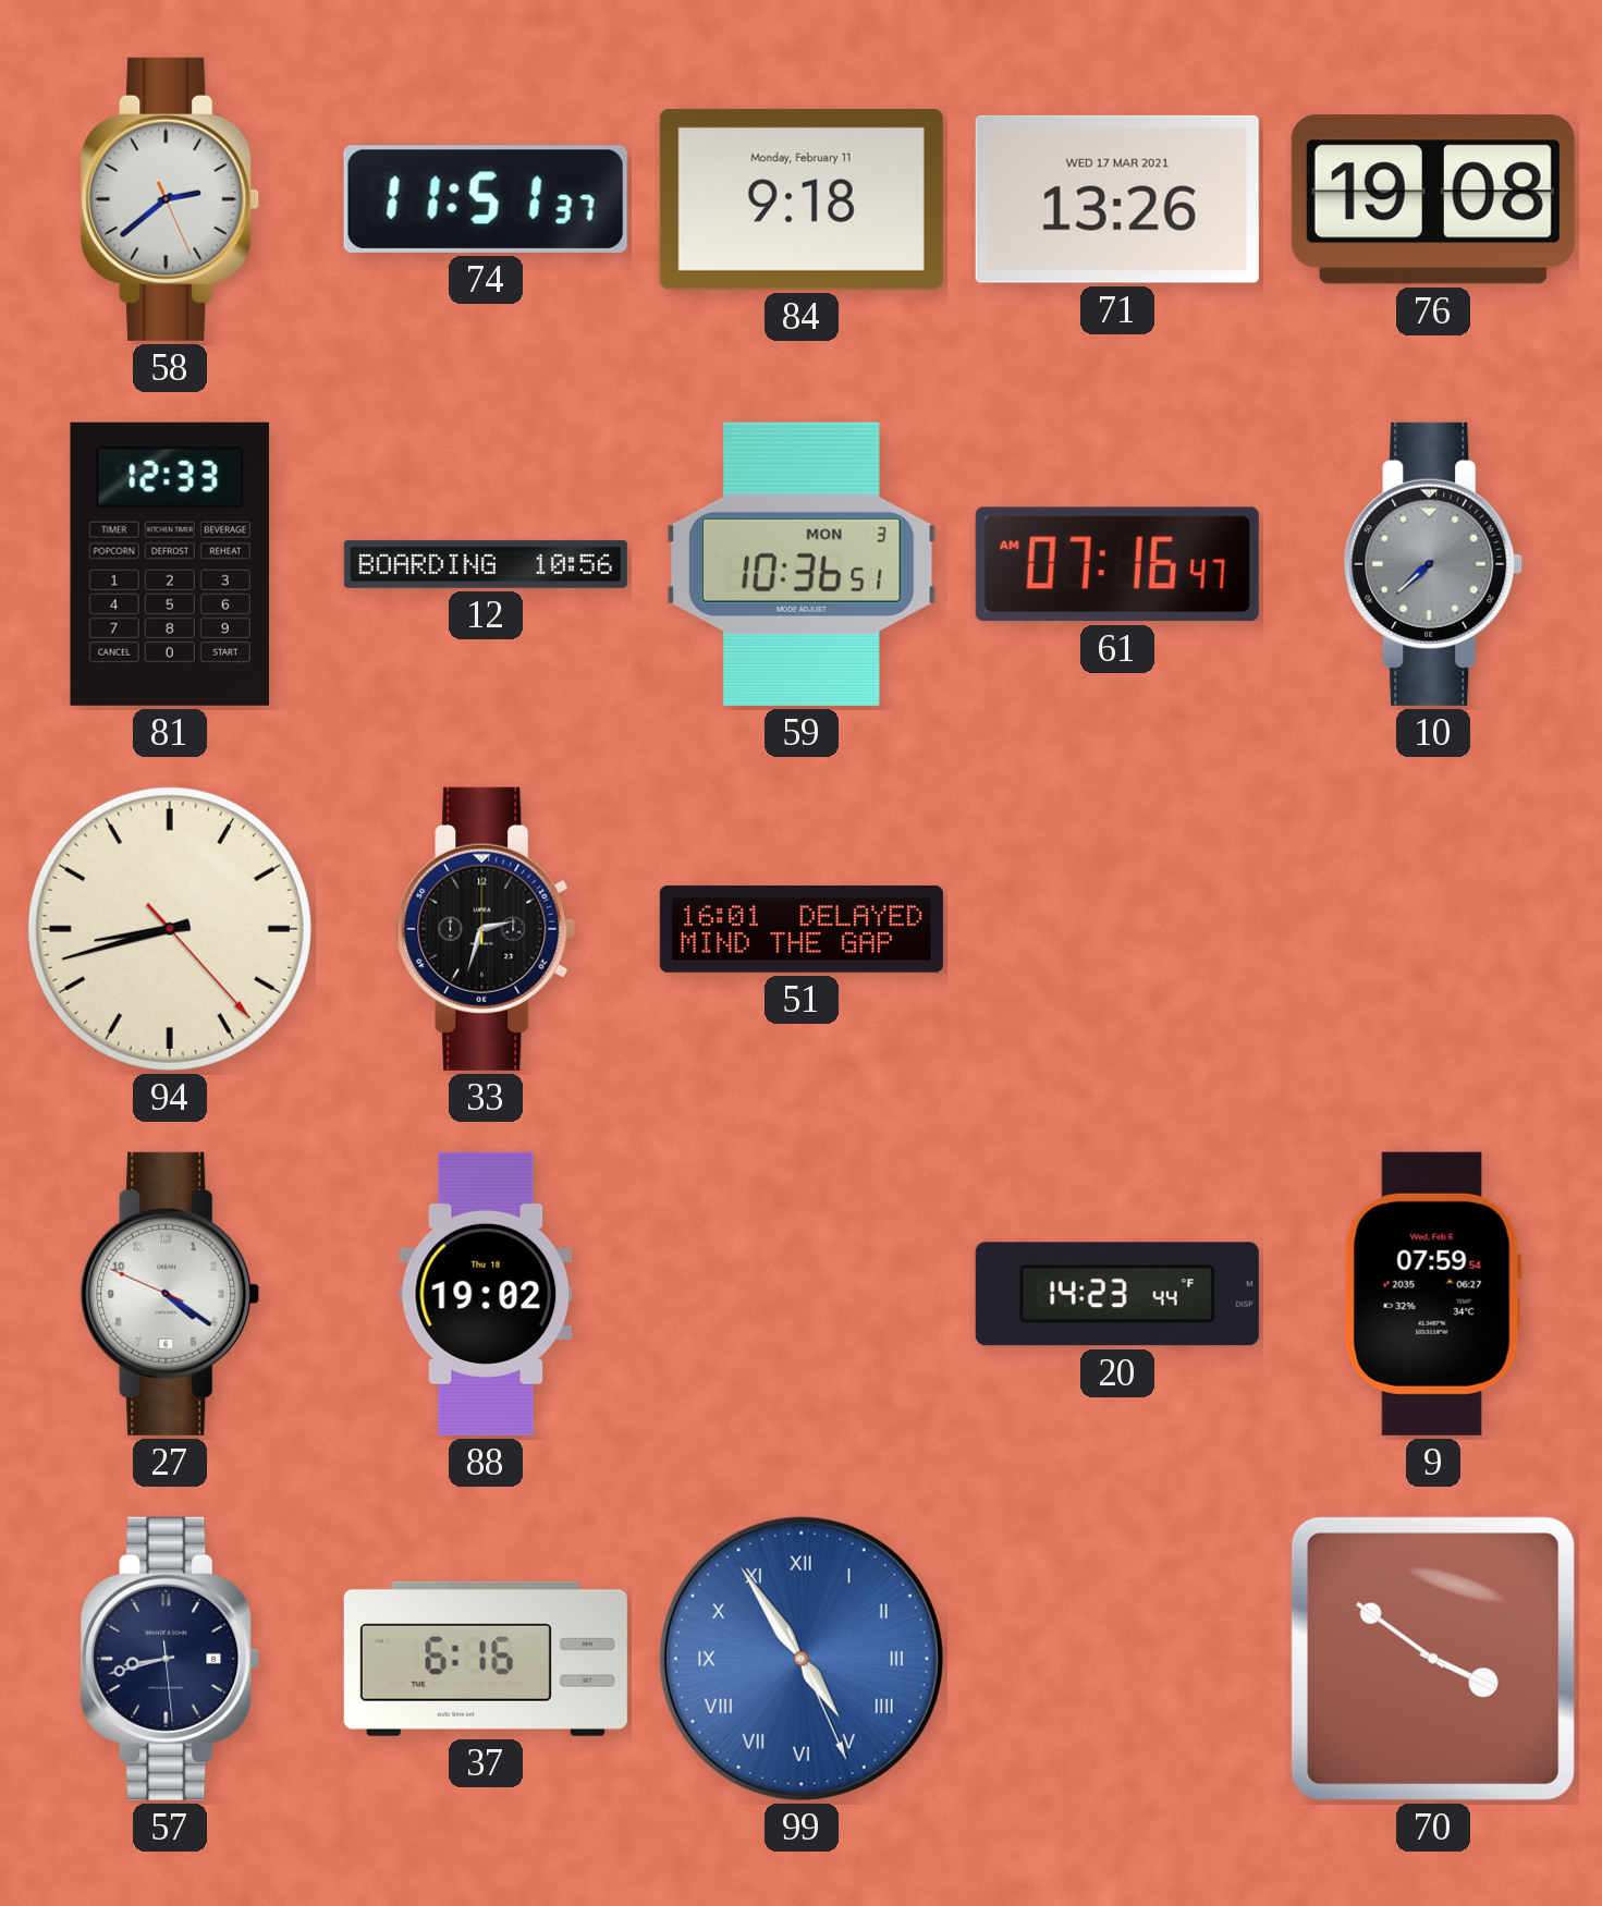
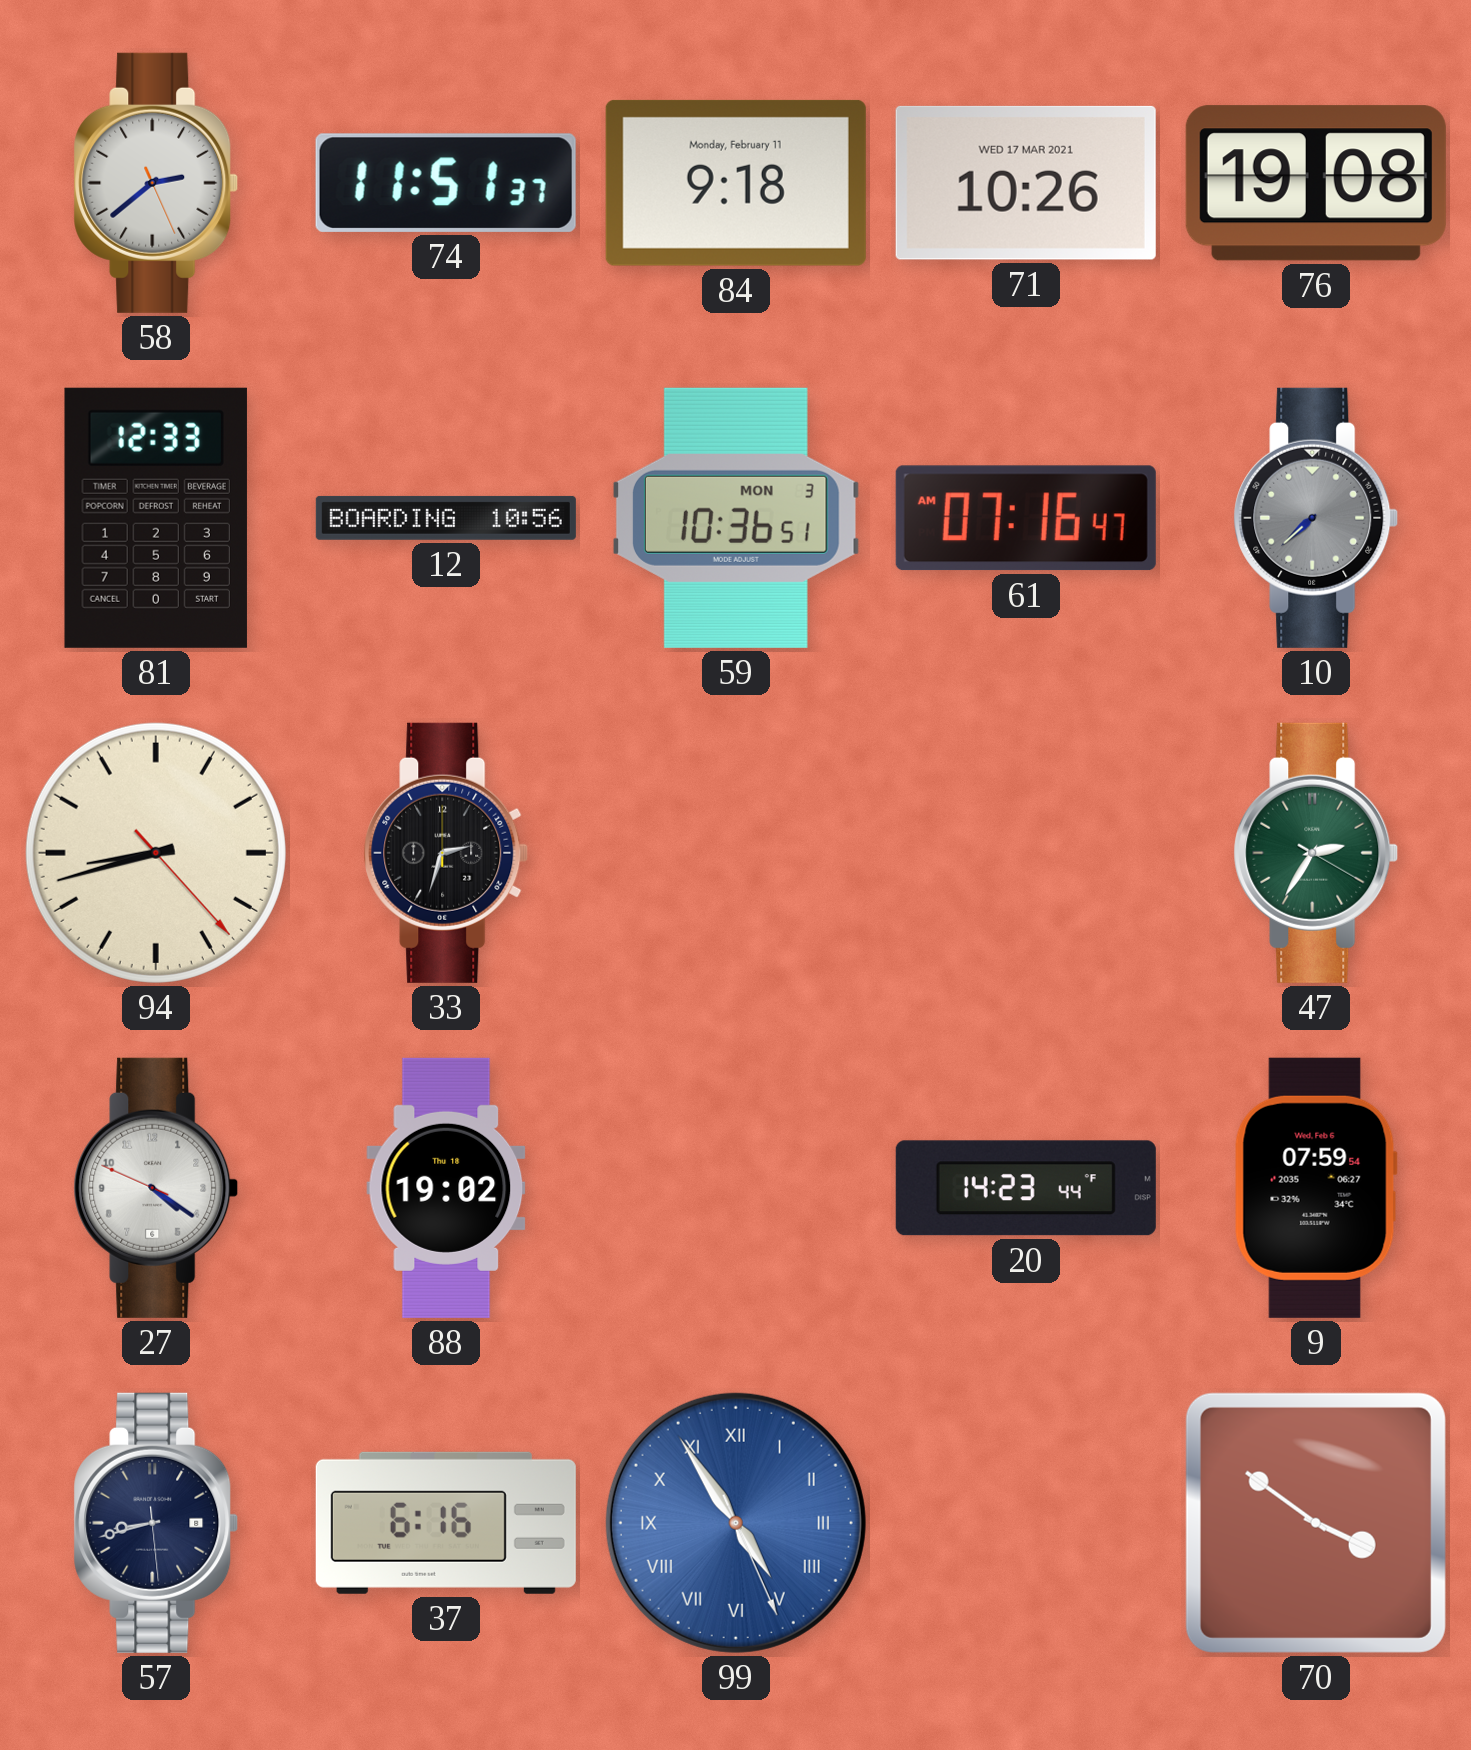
71: 13:26 -> 10:26
51: 16:01 -> none
47: none -> 2:35
